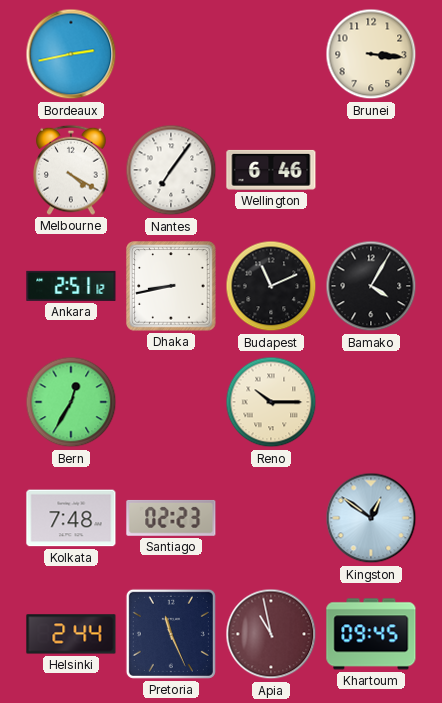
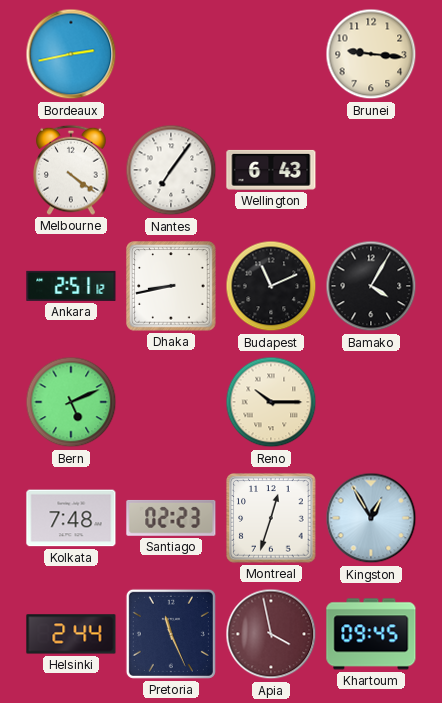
Brunei: 3:16 -> 9:16
Melbourne: 4:20 -> 4:21
Wellington: 6:46 -> 6:43
Bern: 12:35 -> 5:11
Montreal: none -> 12:33
Kingston: 12:51 -> 12:55
Apia: 10:58 -> 3:58
